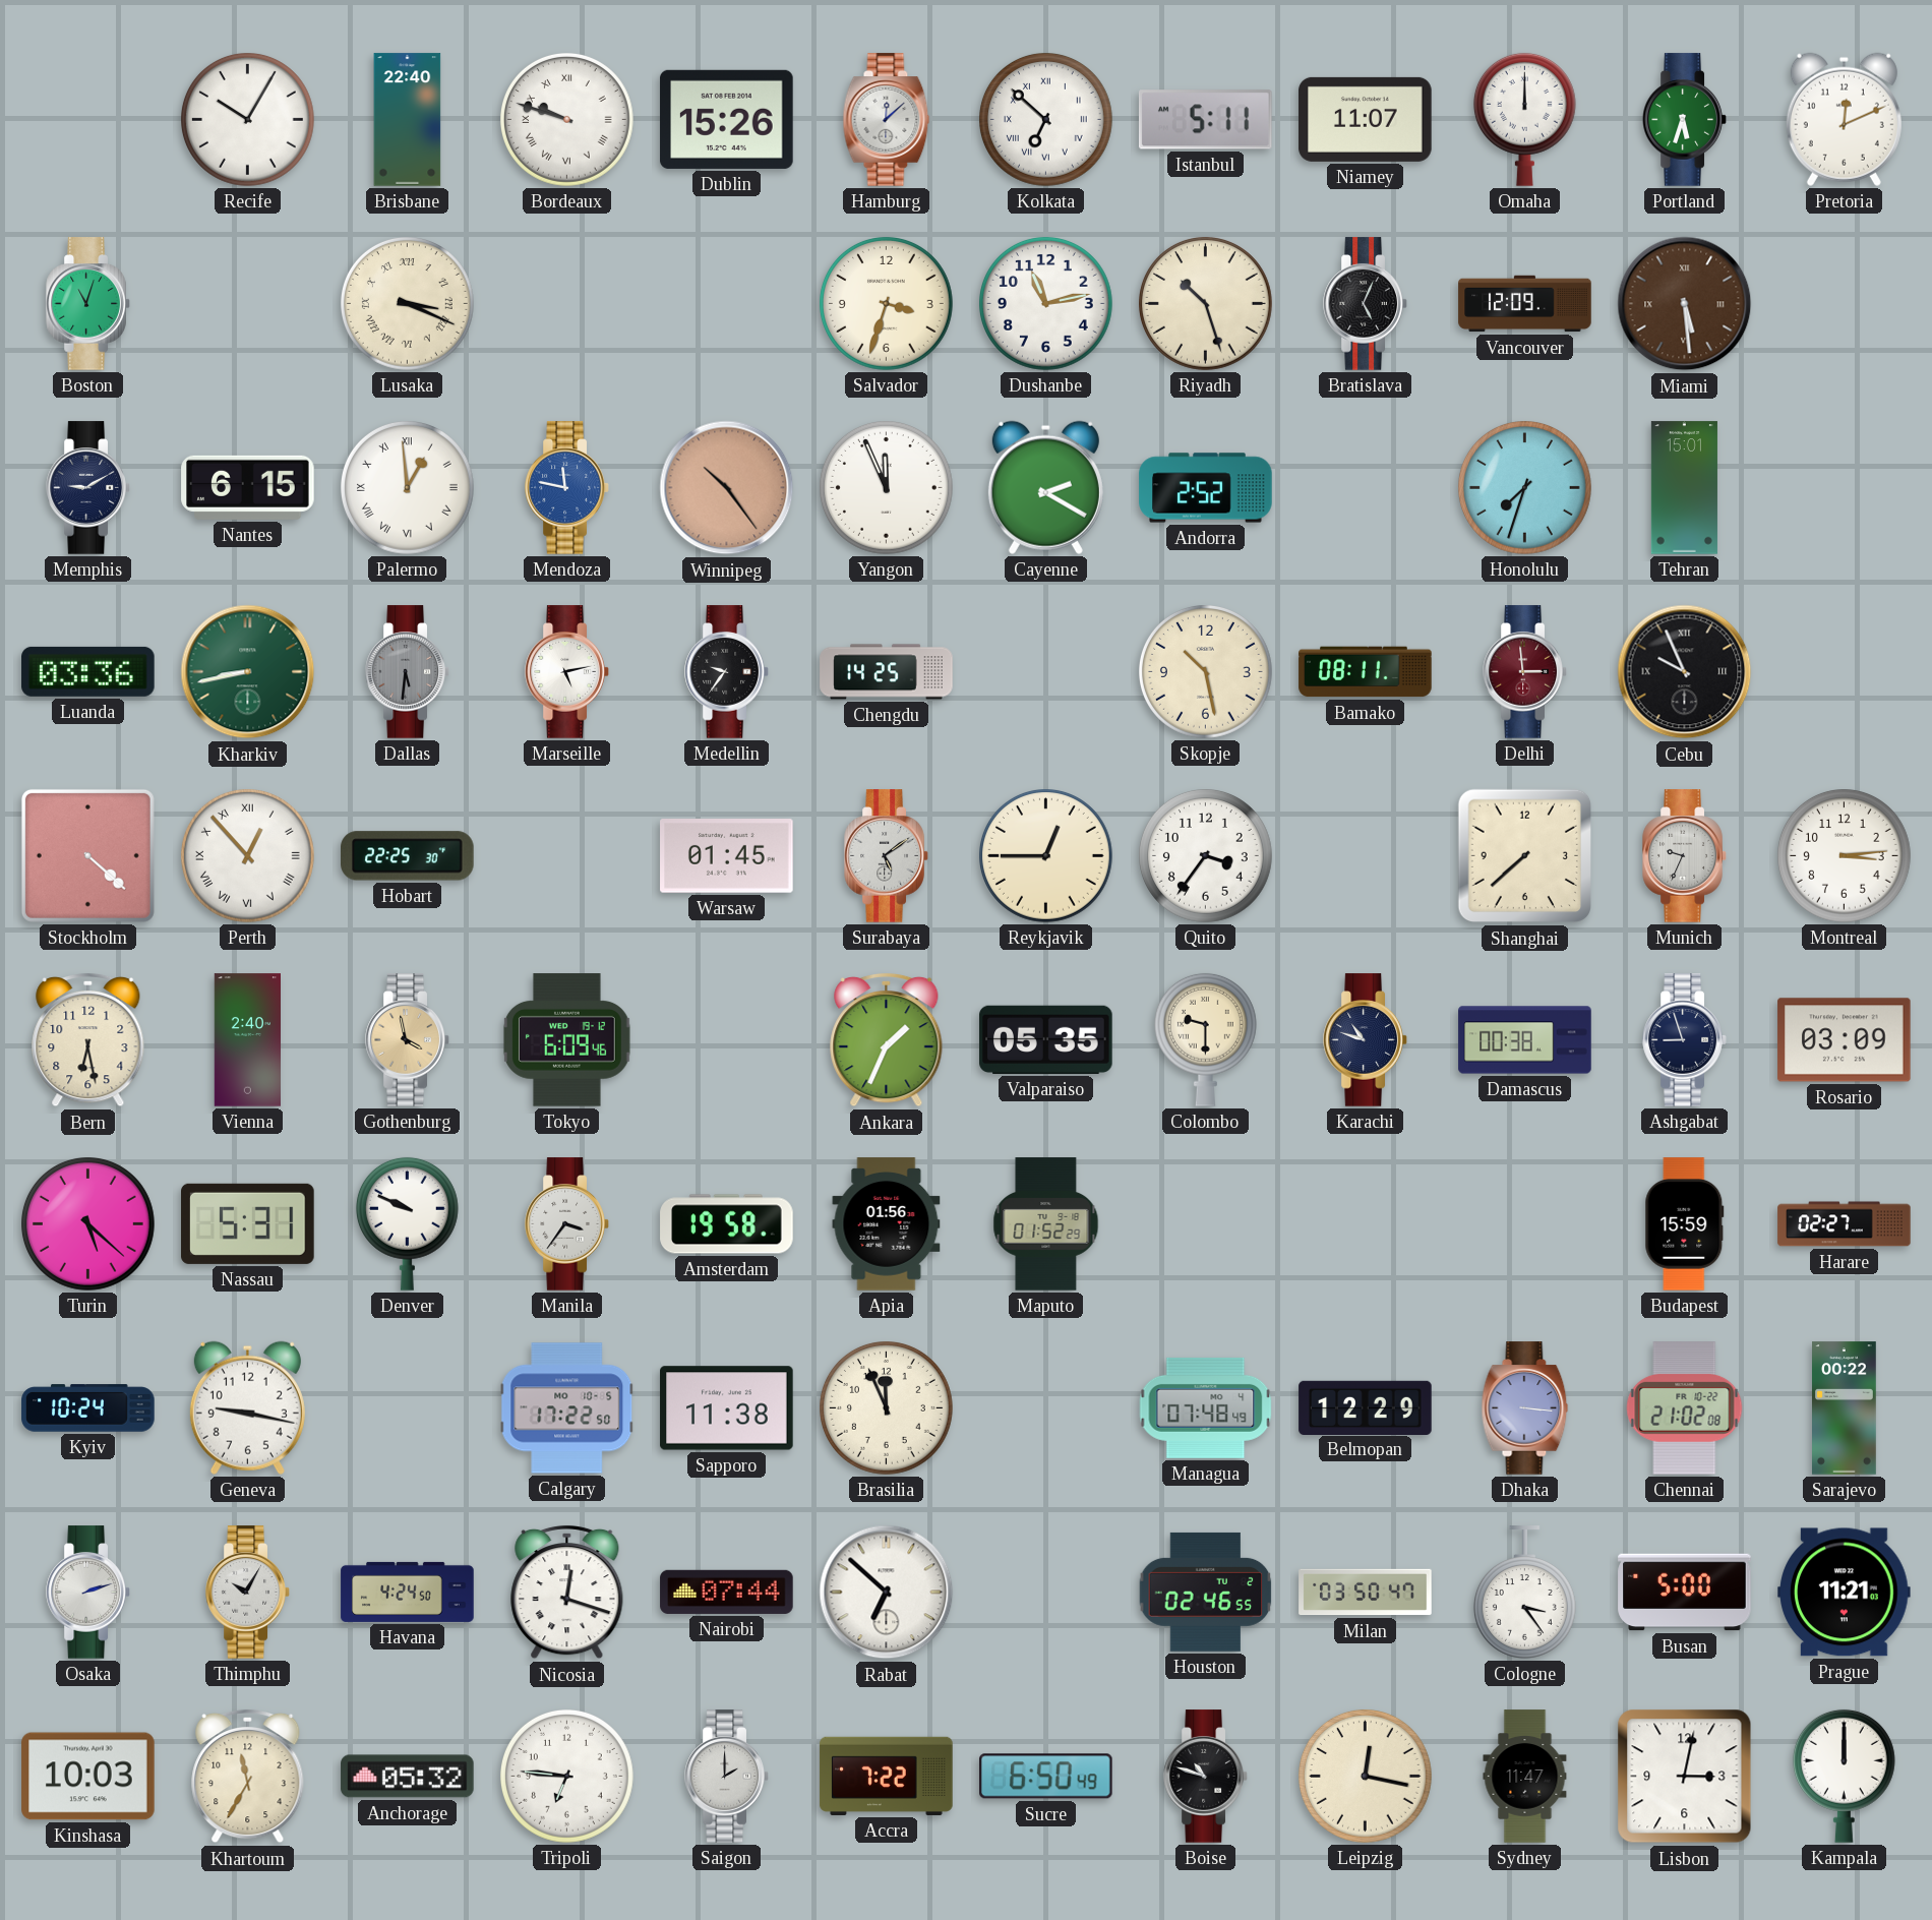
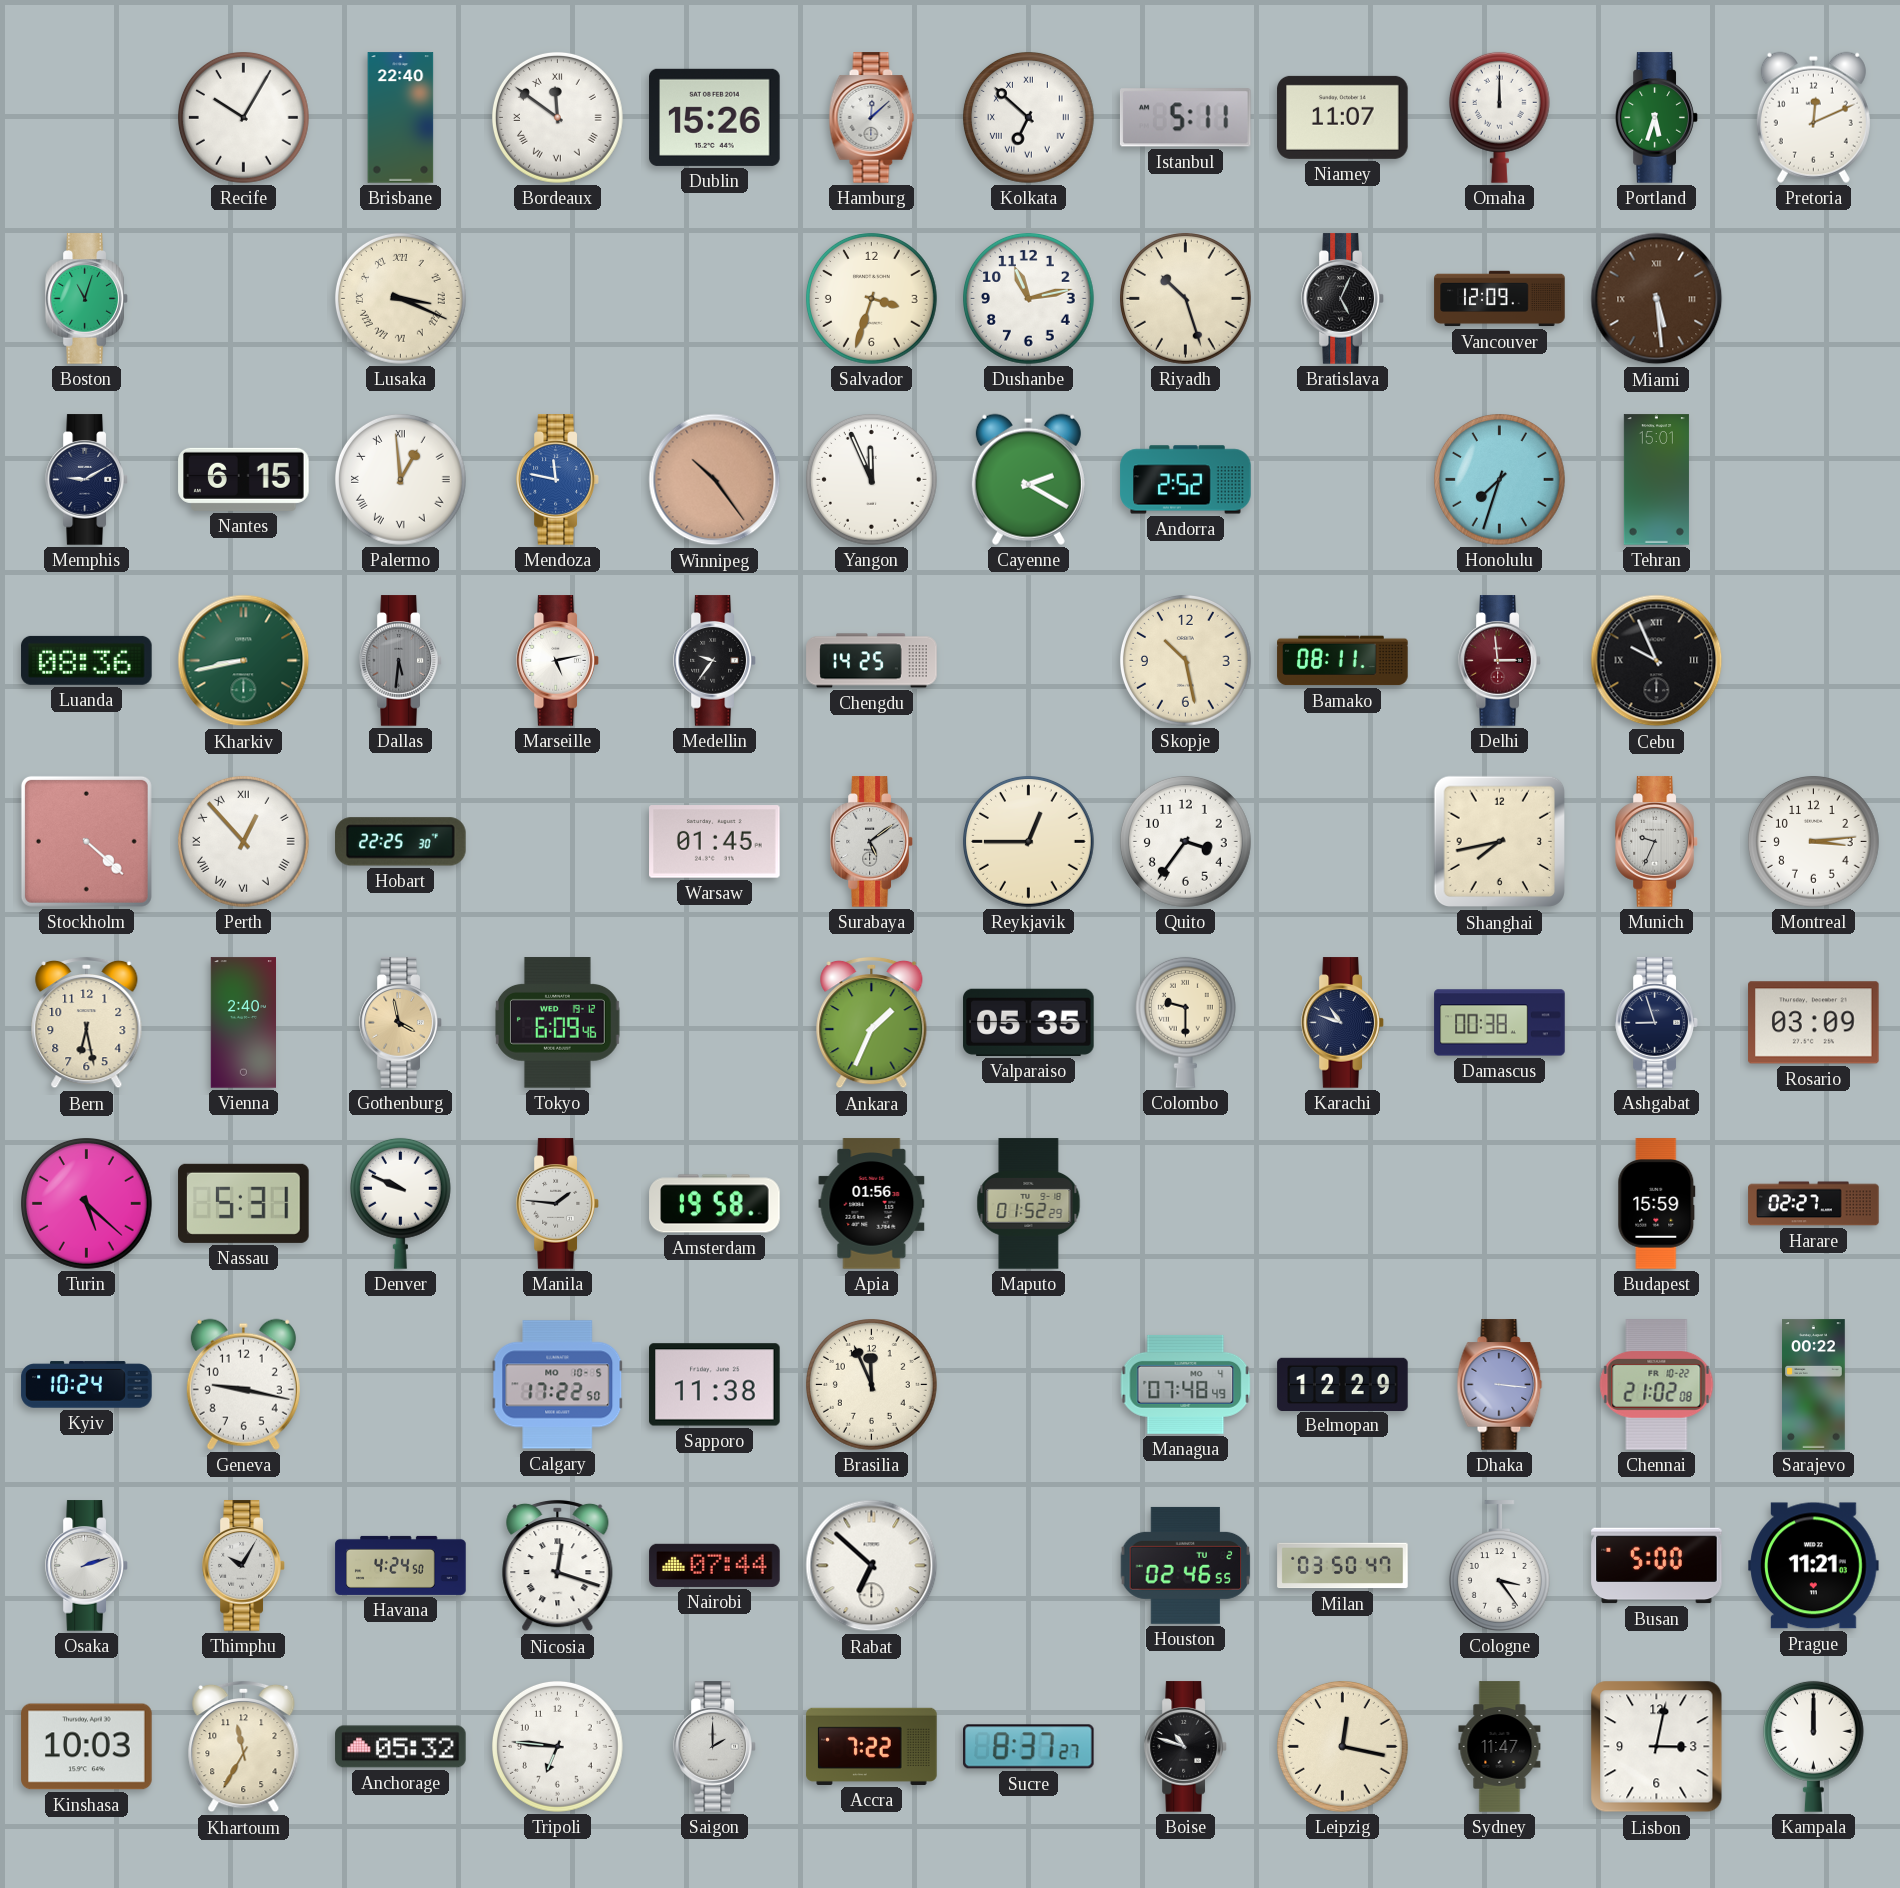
Bordeaux: 9:48 -> 11:51
Luanda: 03:36 -> 08:36
Shanghai: 7:38 -> 7:43
Manila: 3:36 -> 1:46
Sucre: 6:50 -> 8:37
